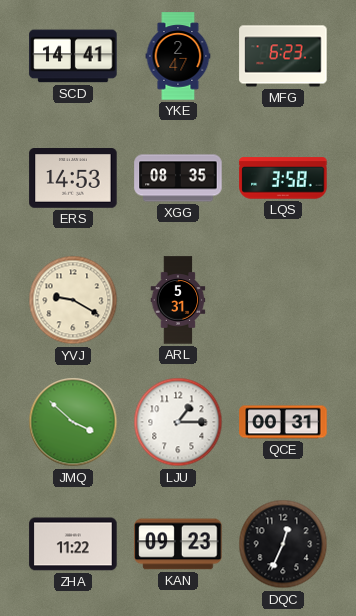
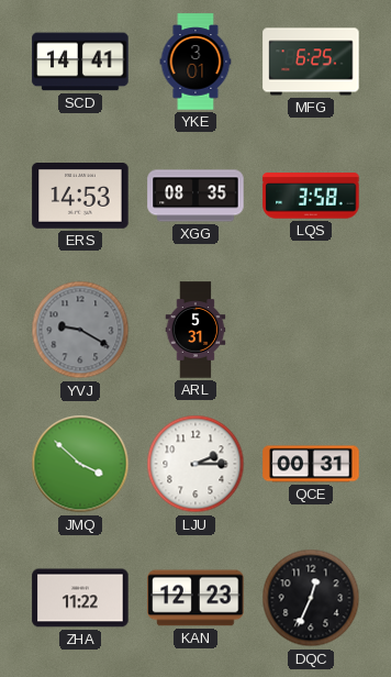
YKE: 2:47 -> 3:01
MFG: 6:23 -> 6:25
YVJ dial: cream -> grey
LJU: 1:15 -> 2:15
KAN: 09:23 -> 12:23
